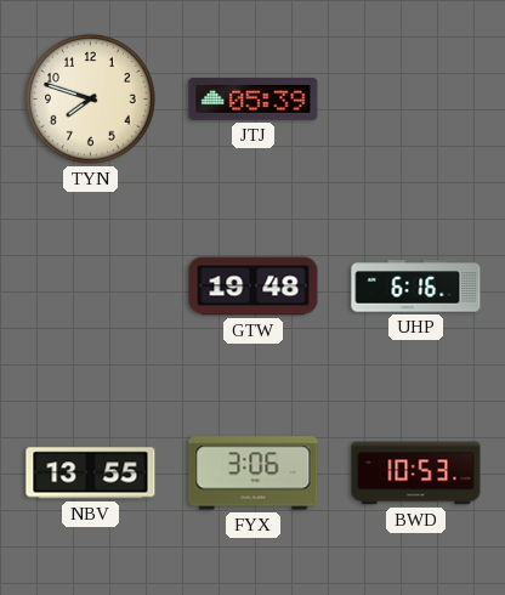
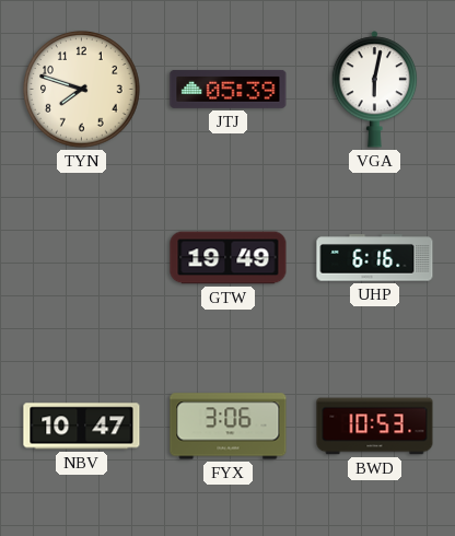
VGA: none -> 6:02
GTW: 19:48 -> 19:49
NBV: 13:55 -> 10:47
